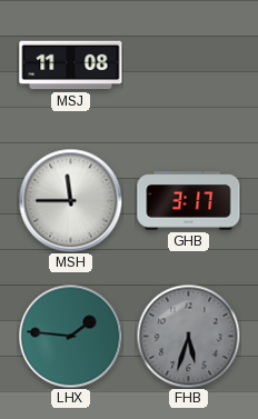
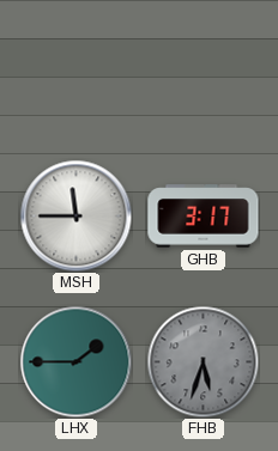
MSJ: 11:08 -> none
LHX: 1:46 -> 1:45
